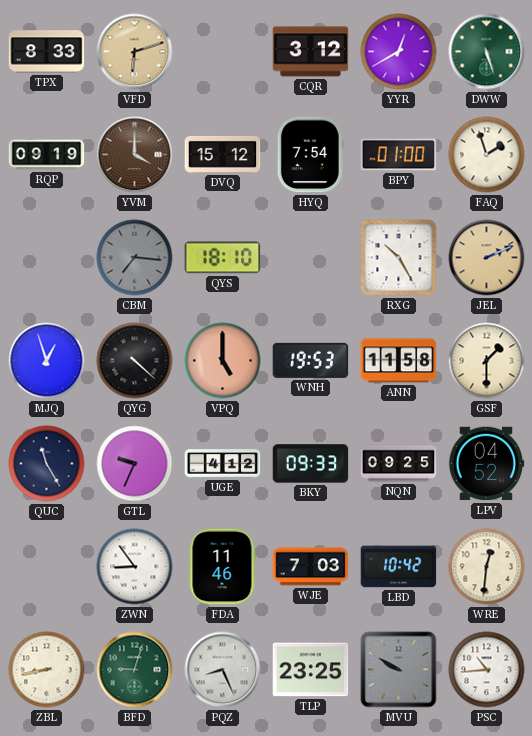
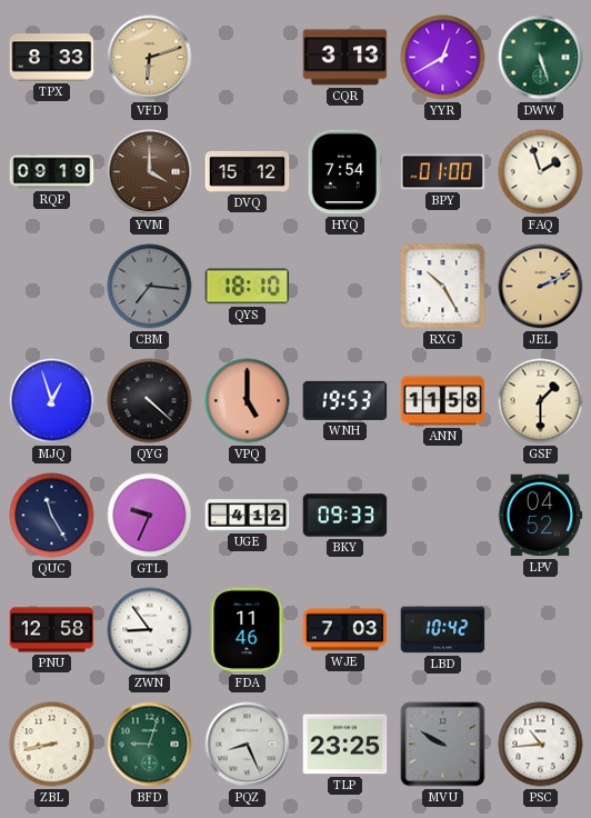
CQR: 3:12 -> 3:13
NQN: 09:25 -> none
PNU: none -> 12:58
WRE: 12:31 -> none
